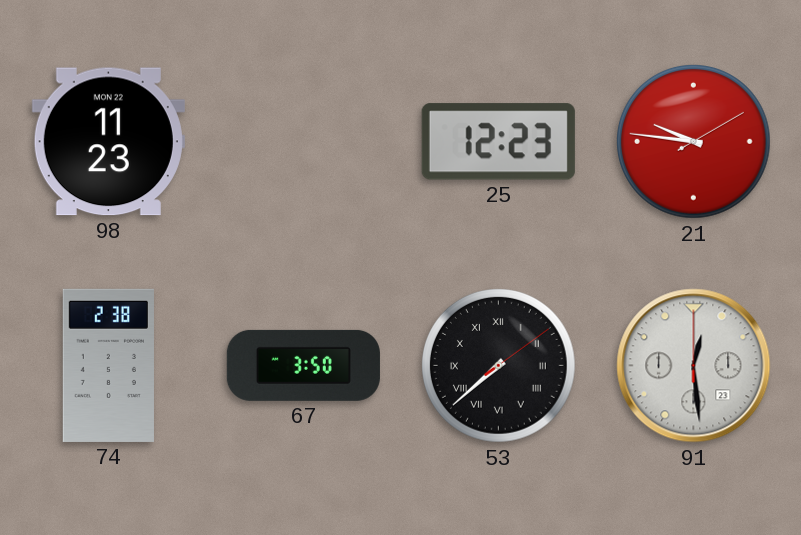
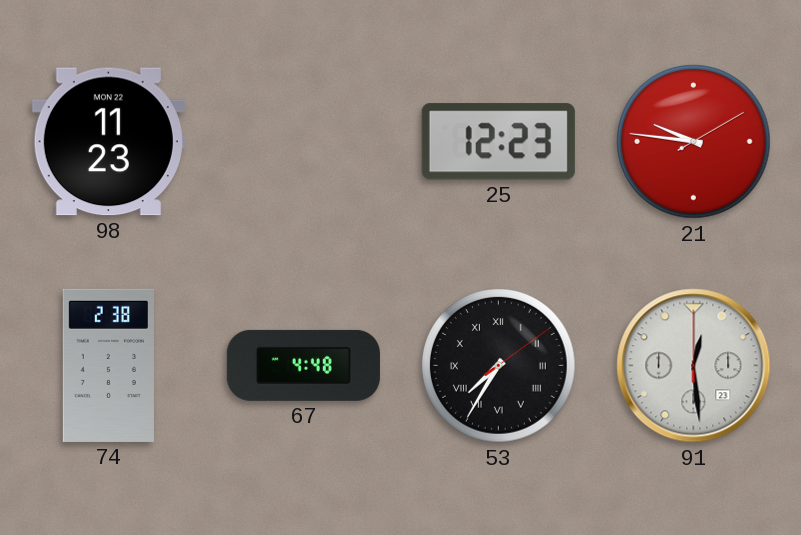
67: 3:50 -> 4:48
53: 7:38 -> 7:35
